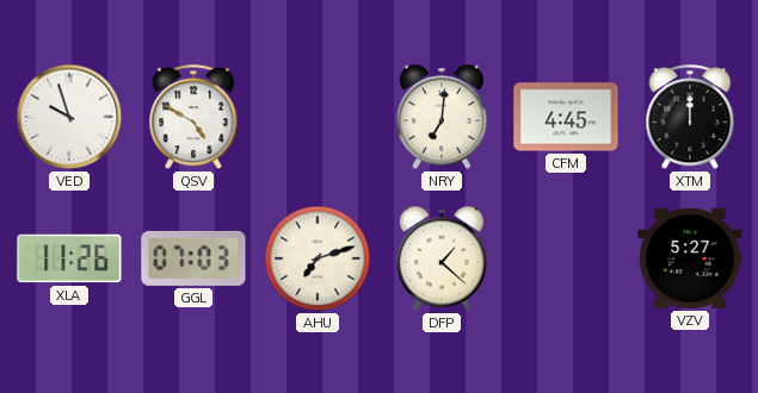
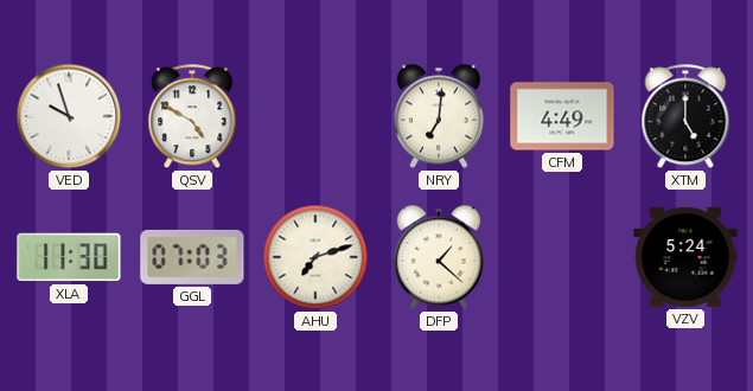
CFM: 4:45 -> 4:49
XTM: 12:00 -> 5:00
XLA: 11:26 -> 11:30
VZV: 5:27 -> 5:24
